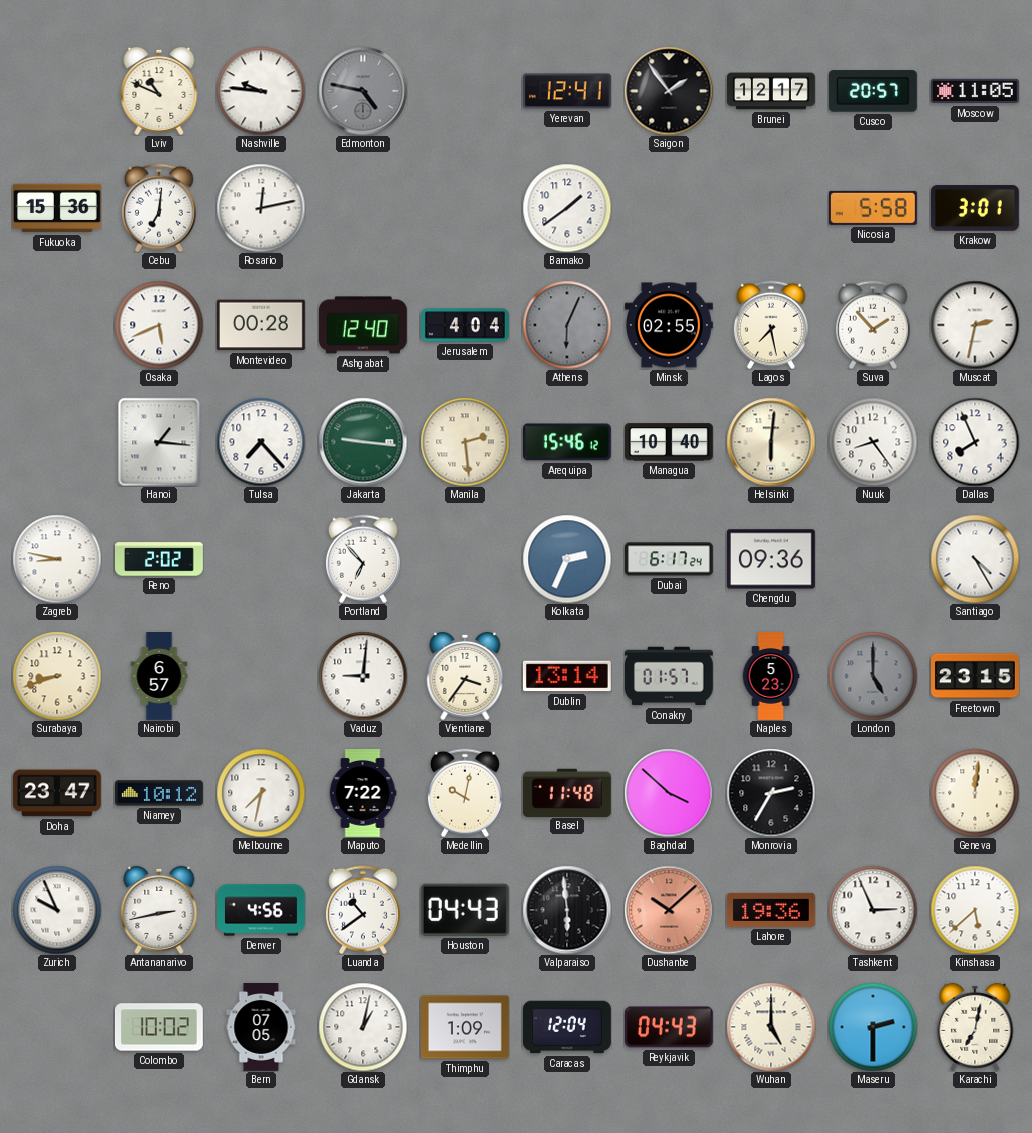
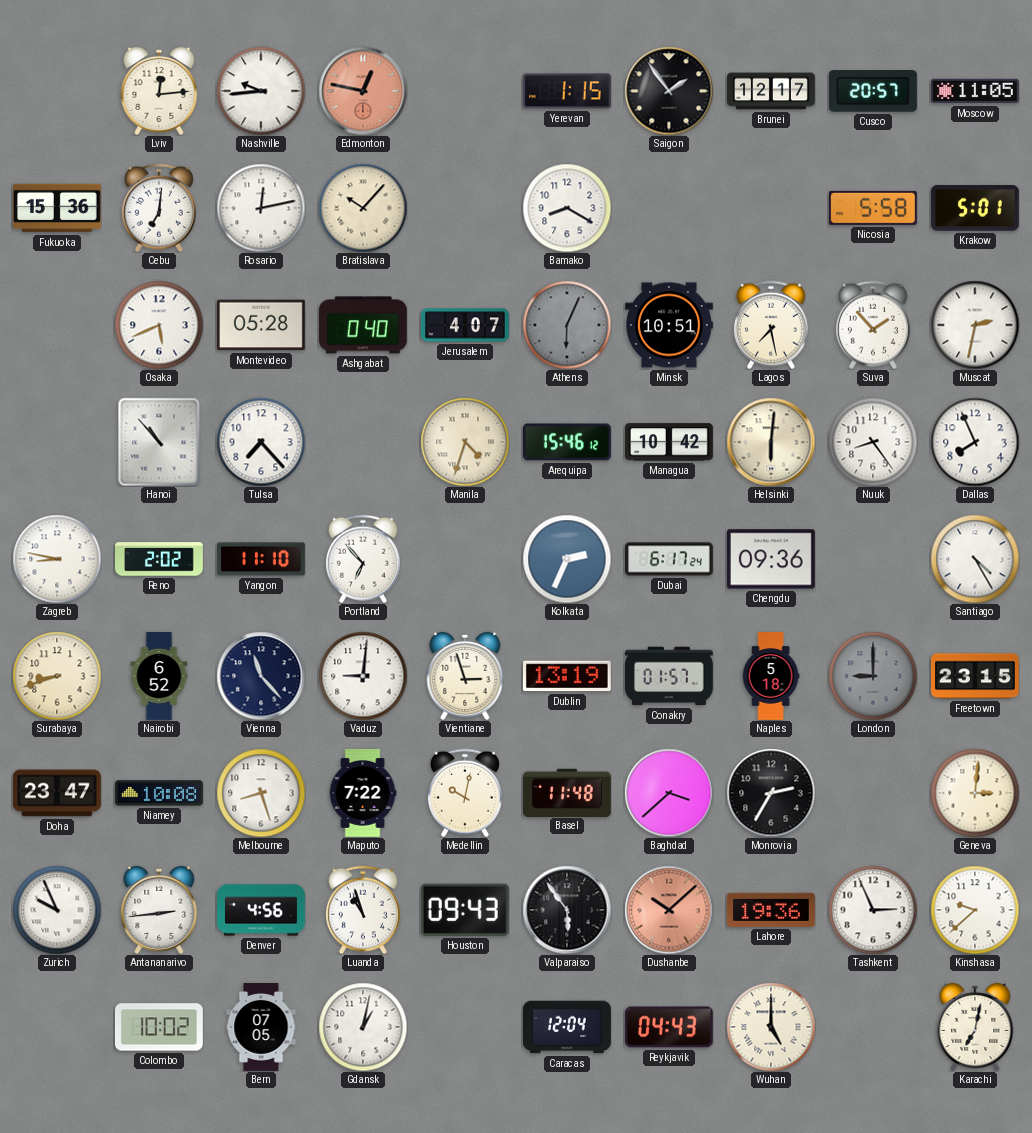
Lviv: 10:49 -> 12:14
Nashville: 9:46 -> 9:44
Edmonton: 4:47 -> 12:47
Edmonton dial: grey -> salmon
Yerevan: 12:41 -> 1:15
Bratislava: none -> 10:07
Bamako: 1:39 -> 8:20
Krakow: 3:01 -> 5:01
Montevideo: 00:28 -> 05:28
Ashgabat: 12:40 -> 0:40
Jerusalem: 4:04 -> 4:07
Minsk: 02:55 -> 10:51
Hanoi: 1:16 -> 10:53
Jakarta: 9:16 -> none
Manila: 2:29 -> 4:33
Managua: 10:40 -> 10:42
Yangon: none -> 11:10
Nairobi: 6:57 -> 6:52
Vienna: none -> 11:23
Vientiane: 3:36 -> 2:57
Dublin: 13:14 -> 13:19
Naples: 5:23 -> 5:18
London: 5:00 -> 9:00
Niamey: 10:12 -> 10:08
Melbourne: 7:32 -> 8:27
Baghdad: 3:52 -> 3:38
Geneva: 12:01 -> 3:01
Antananarivo: 2:43 -> 2:44
Luanda: 10:39 -> 10:57
Houston: 04:43 -> 09:43
Valparaiso: 5:59 -> 5:54
Kinshasa: 5:38 -> 9:38
Thimphu: 1:09 -> none
Maseru: 2:30 -> none
